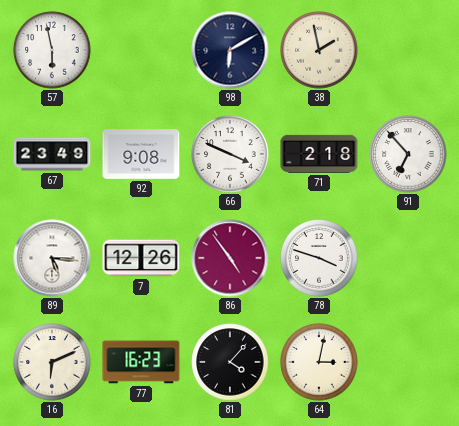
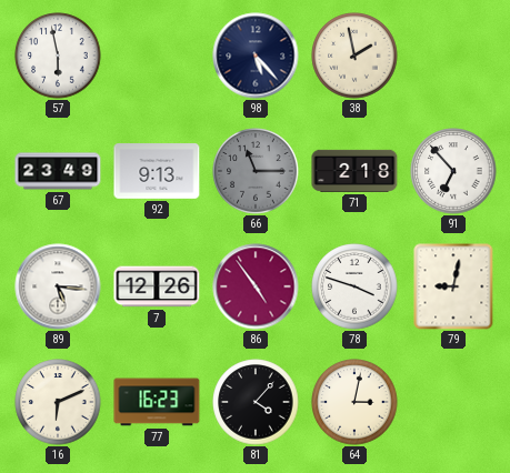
98: 6:10 -> 5:23
92: 9:08 -> 9:13
66: 3:49 -> 11:15
66 dial: white -> grey
79: none -> 9:02
